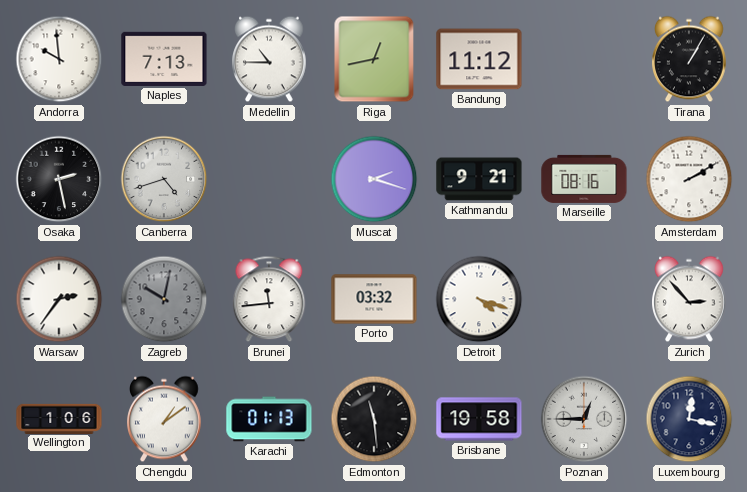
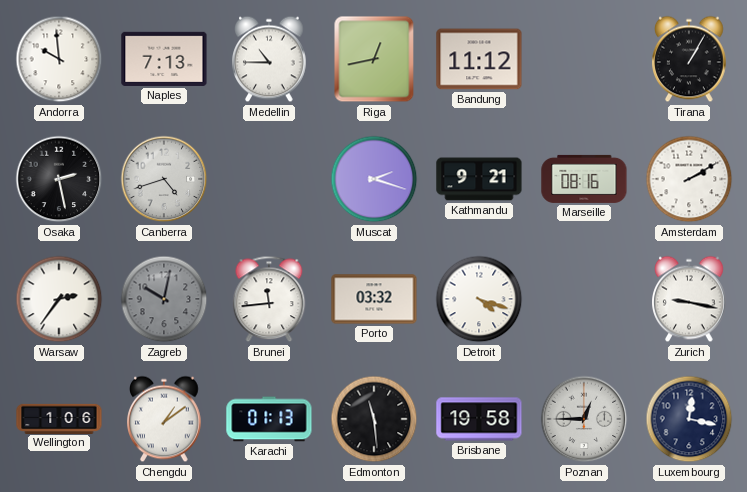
Zurich: 2:53 -> 9:17
